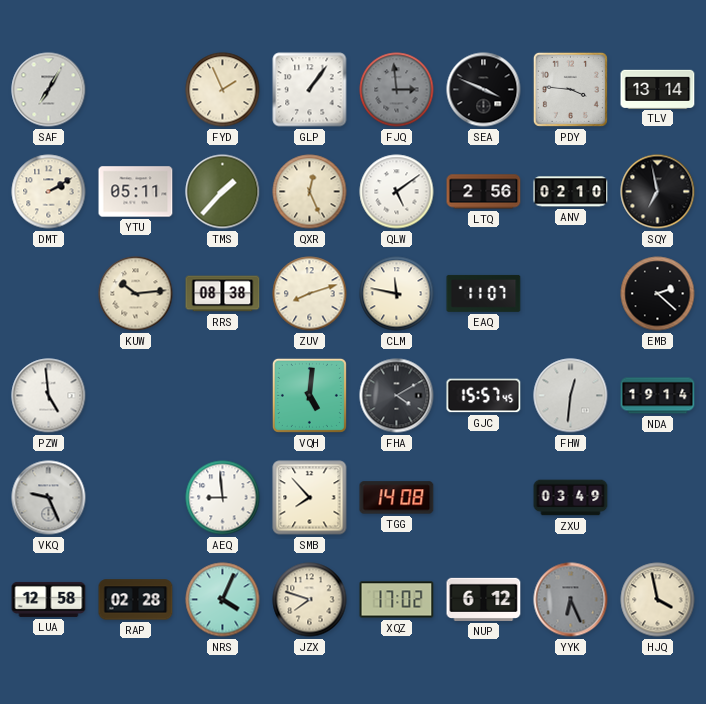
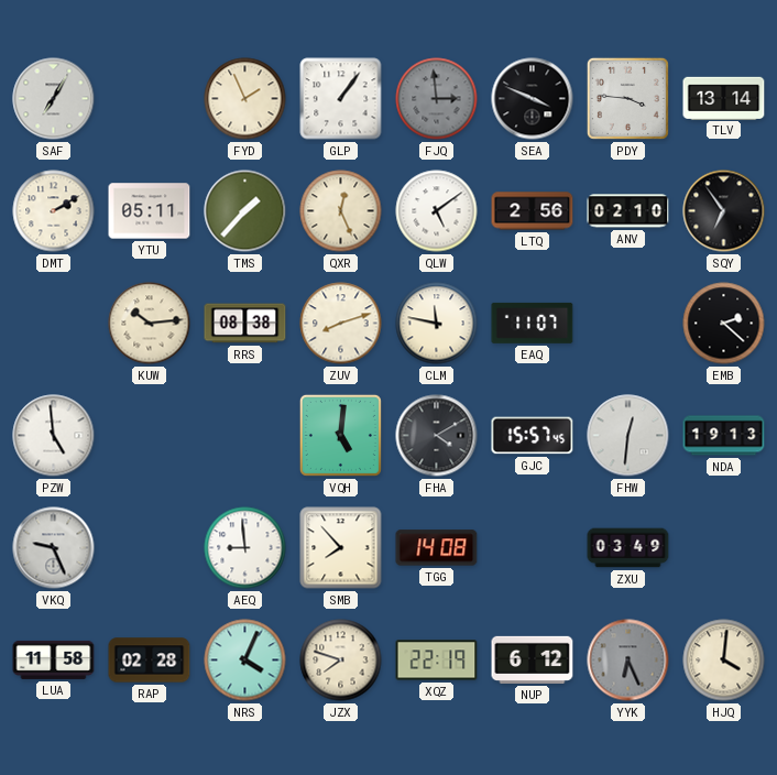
SQY: 6:58 -> 6:54
NDA: 19:14 -> 19:13
LUA: 12:58 -> 11:58
XQZ: 17:02 -> 22:19
HJQ: 3:58 -> 4:01
